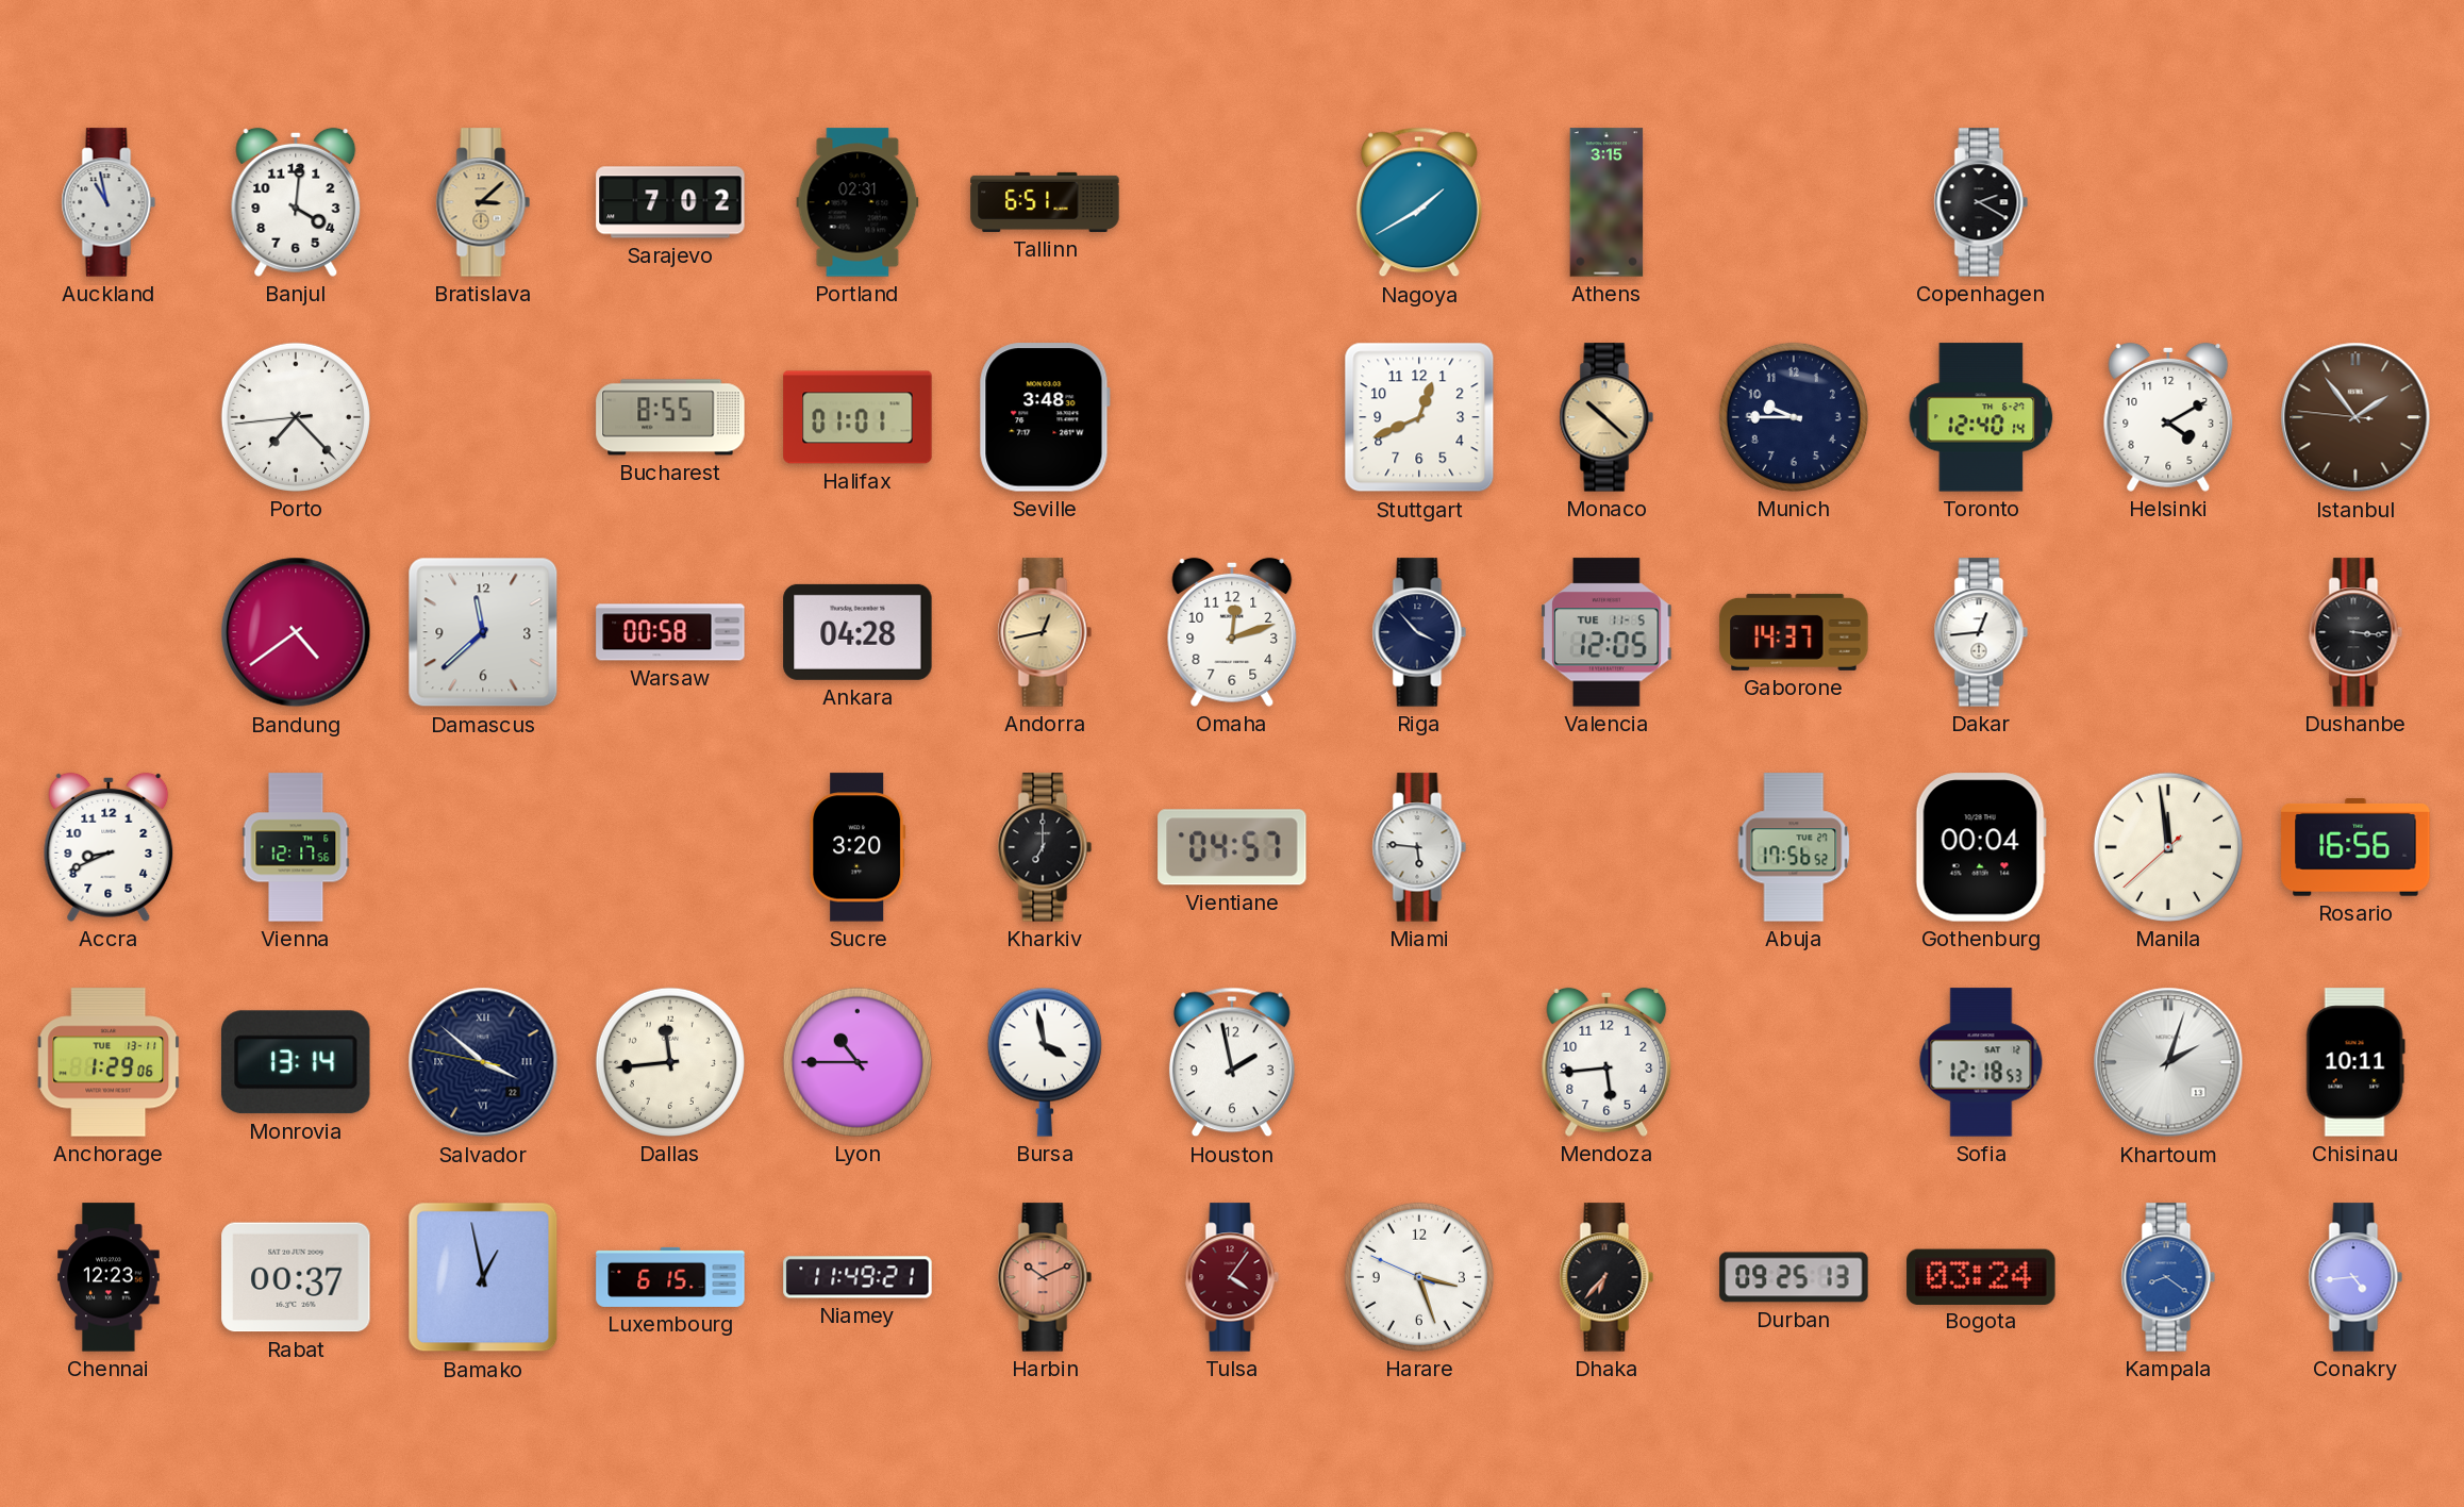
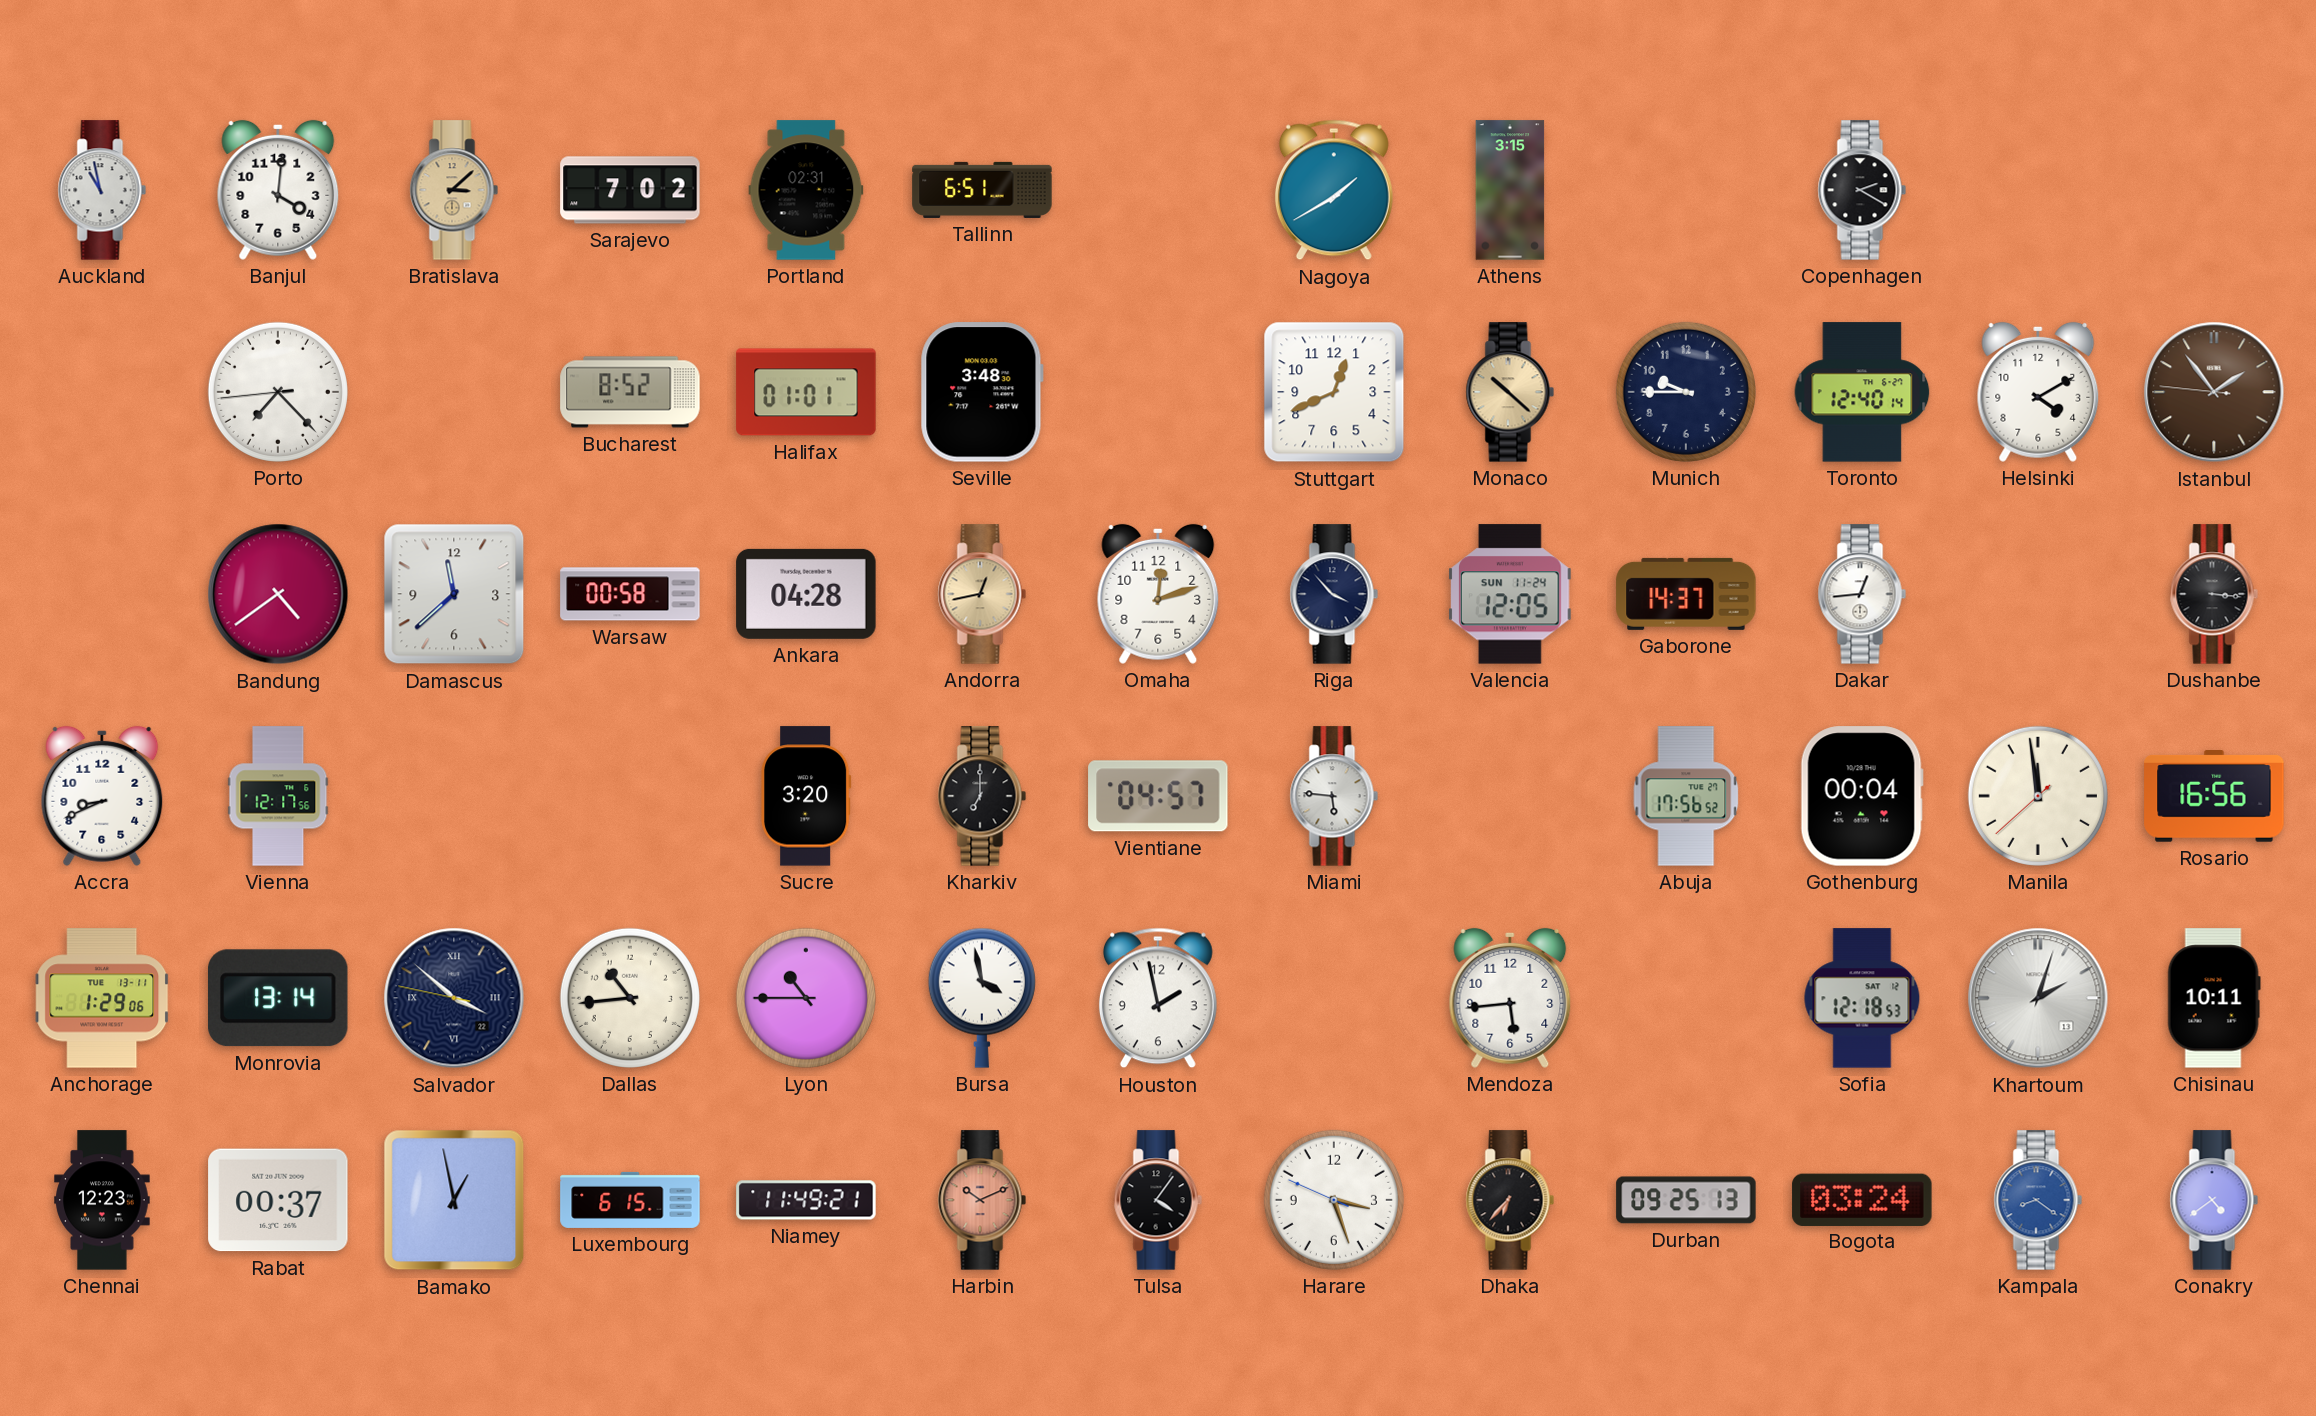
Bucharest: 8:55 -> 8:52
Valencia date: TUE 11-5 -> SUN 11-24
Dallas: 11:44 -> 10:44
Tulsa dial: burgundy -> black
Conakry: 4:44 -> 4:39
